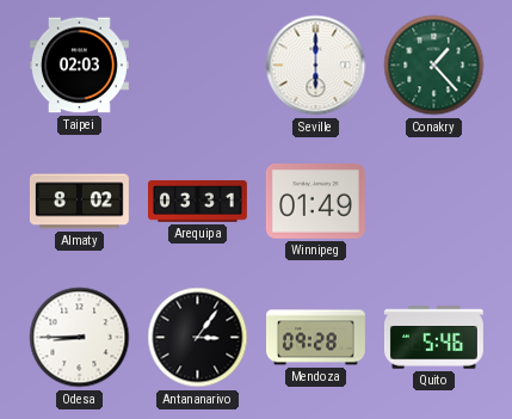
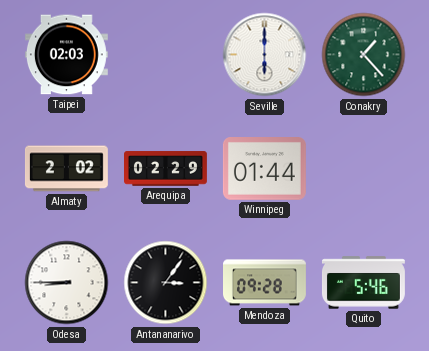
Almaty: 8:02 -> 2:02
Arequipa: 03:31 -> 02:29
Winnipeg: 01:49 -> 01:44
